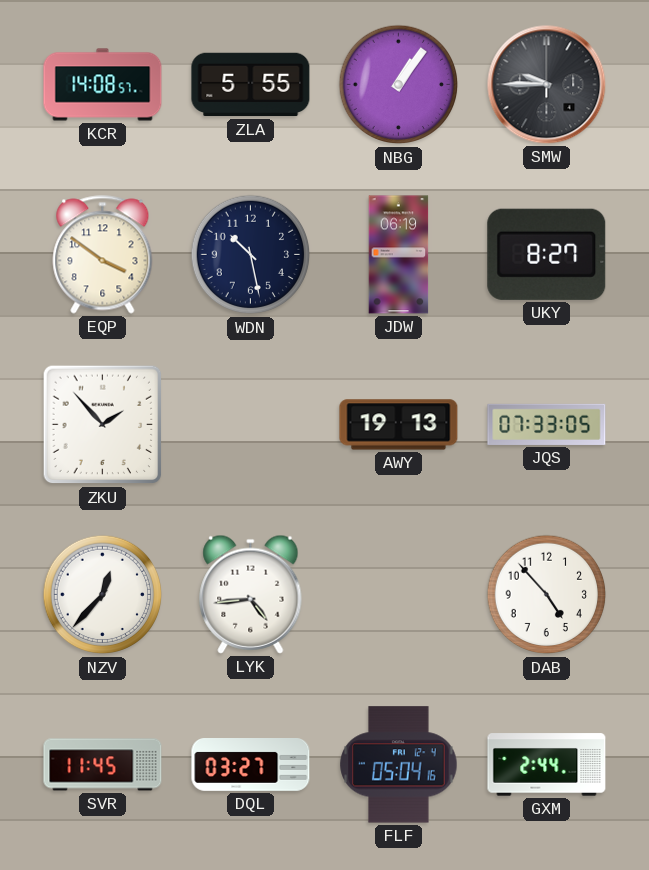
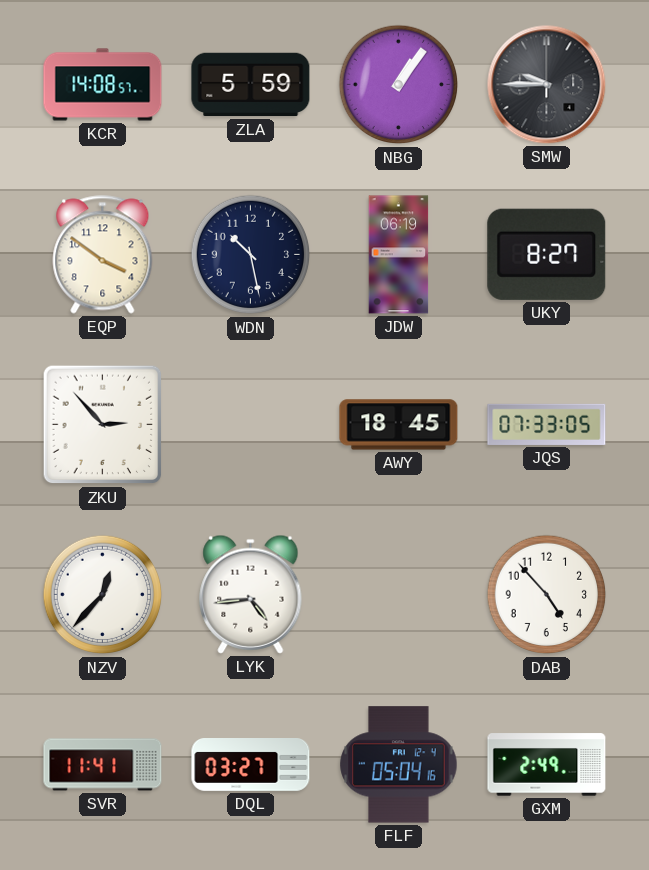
ZLA: 5:55 -> 5:59
ZKU: 1:53 -> 2:53
AWY: 19:13 -> 18:45
SVR: 11:45 -> 11:41
GXM: 2:44 -> 2:49
